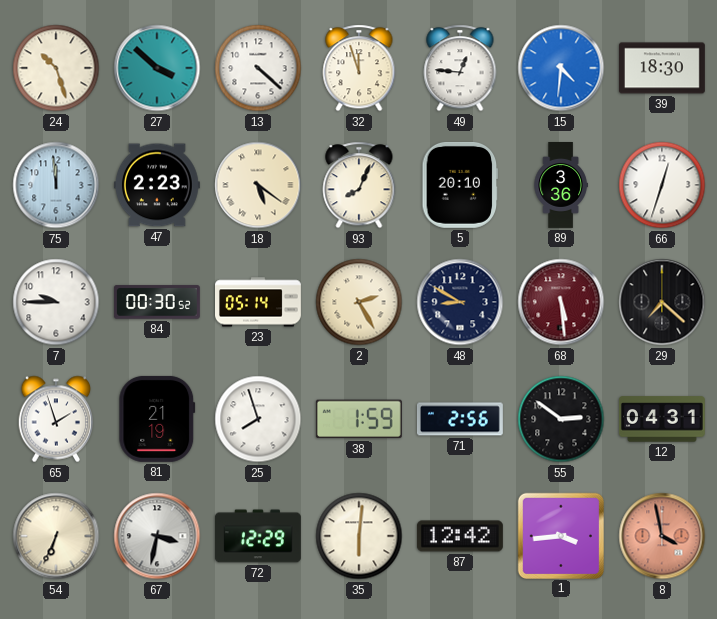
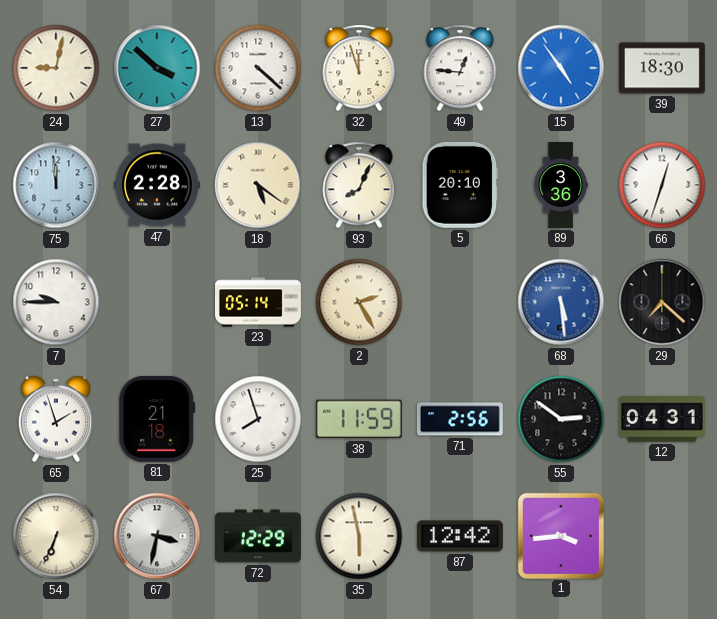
24: 10:27 -> 9:02
15: 4:31 -> 4:54
47: 2:23 -> 2:28
84: 00:30 -> none
48: 8:50 -> none
68 dial: burgundy -> blue
81: 21:19 -> 21:18
38: 1:59 -> 11:59
35: 6:01 -> 5:58
8: 3:58 -> none
